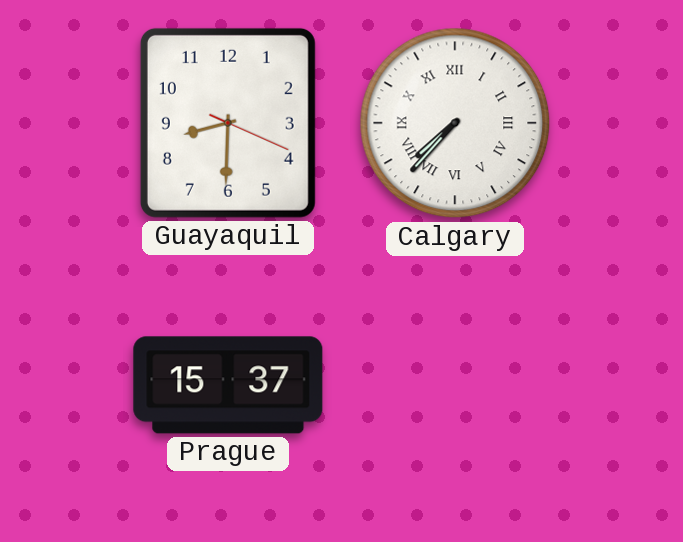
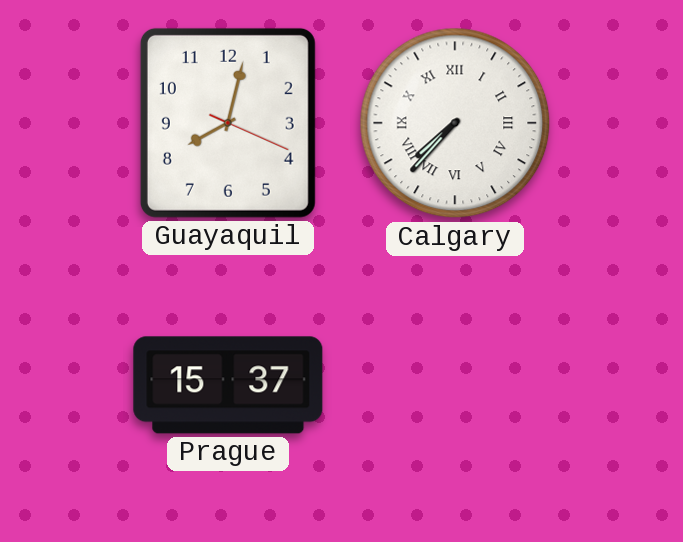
Guayaquil: 8:30 -> 8:02
